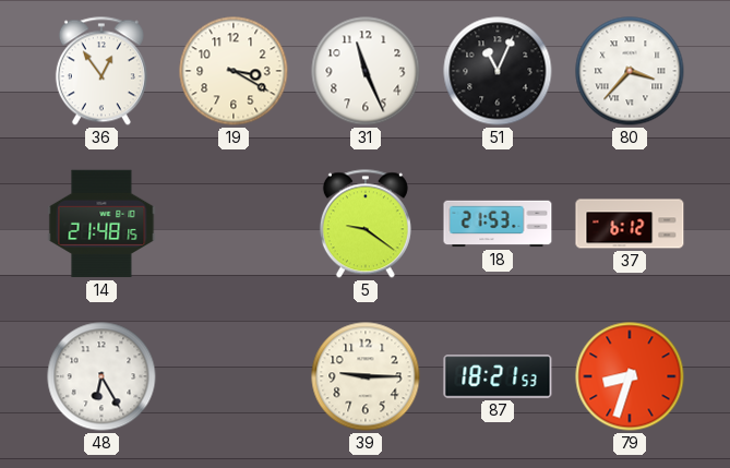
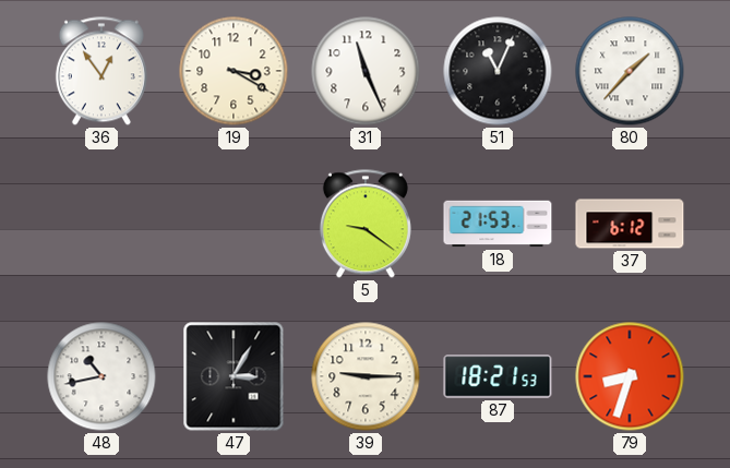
80: 3:37 -> 1:37
14: 21:48 -> none
48: 6:25 -> 10:43
47: none -> 3:05
